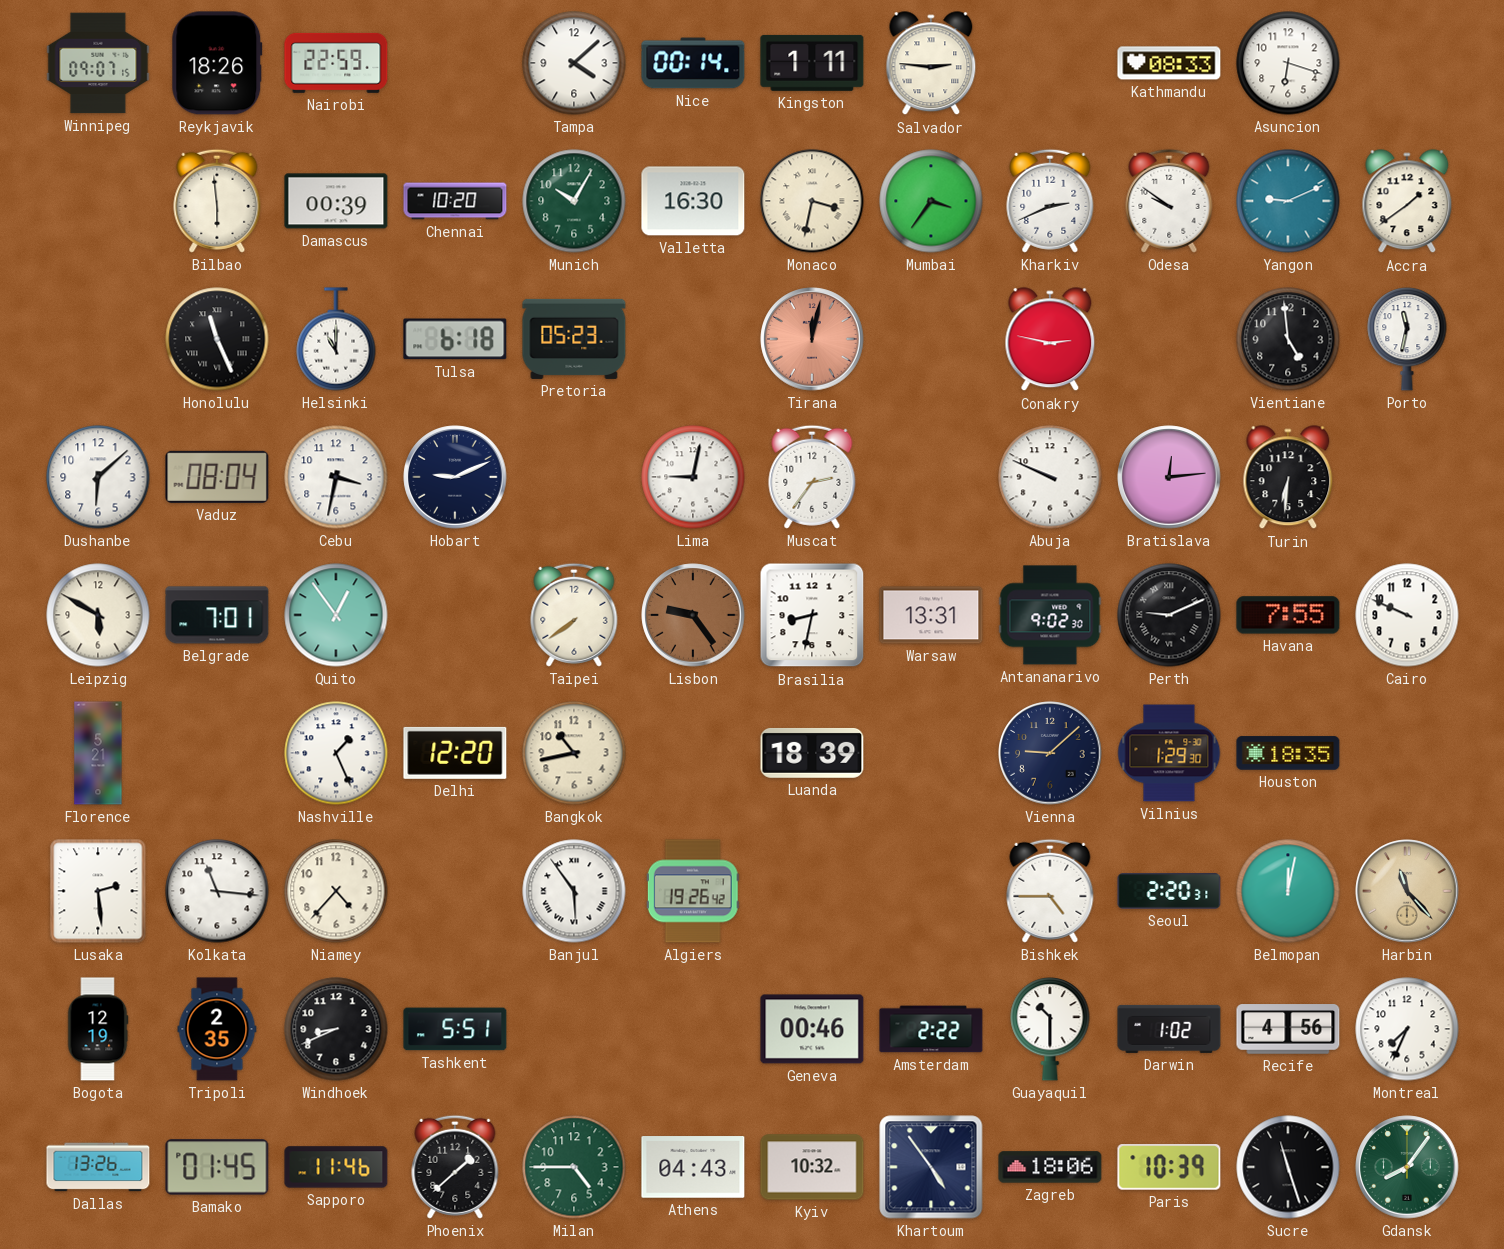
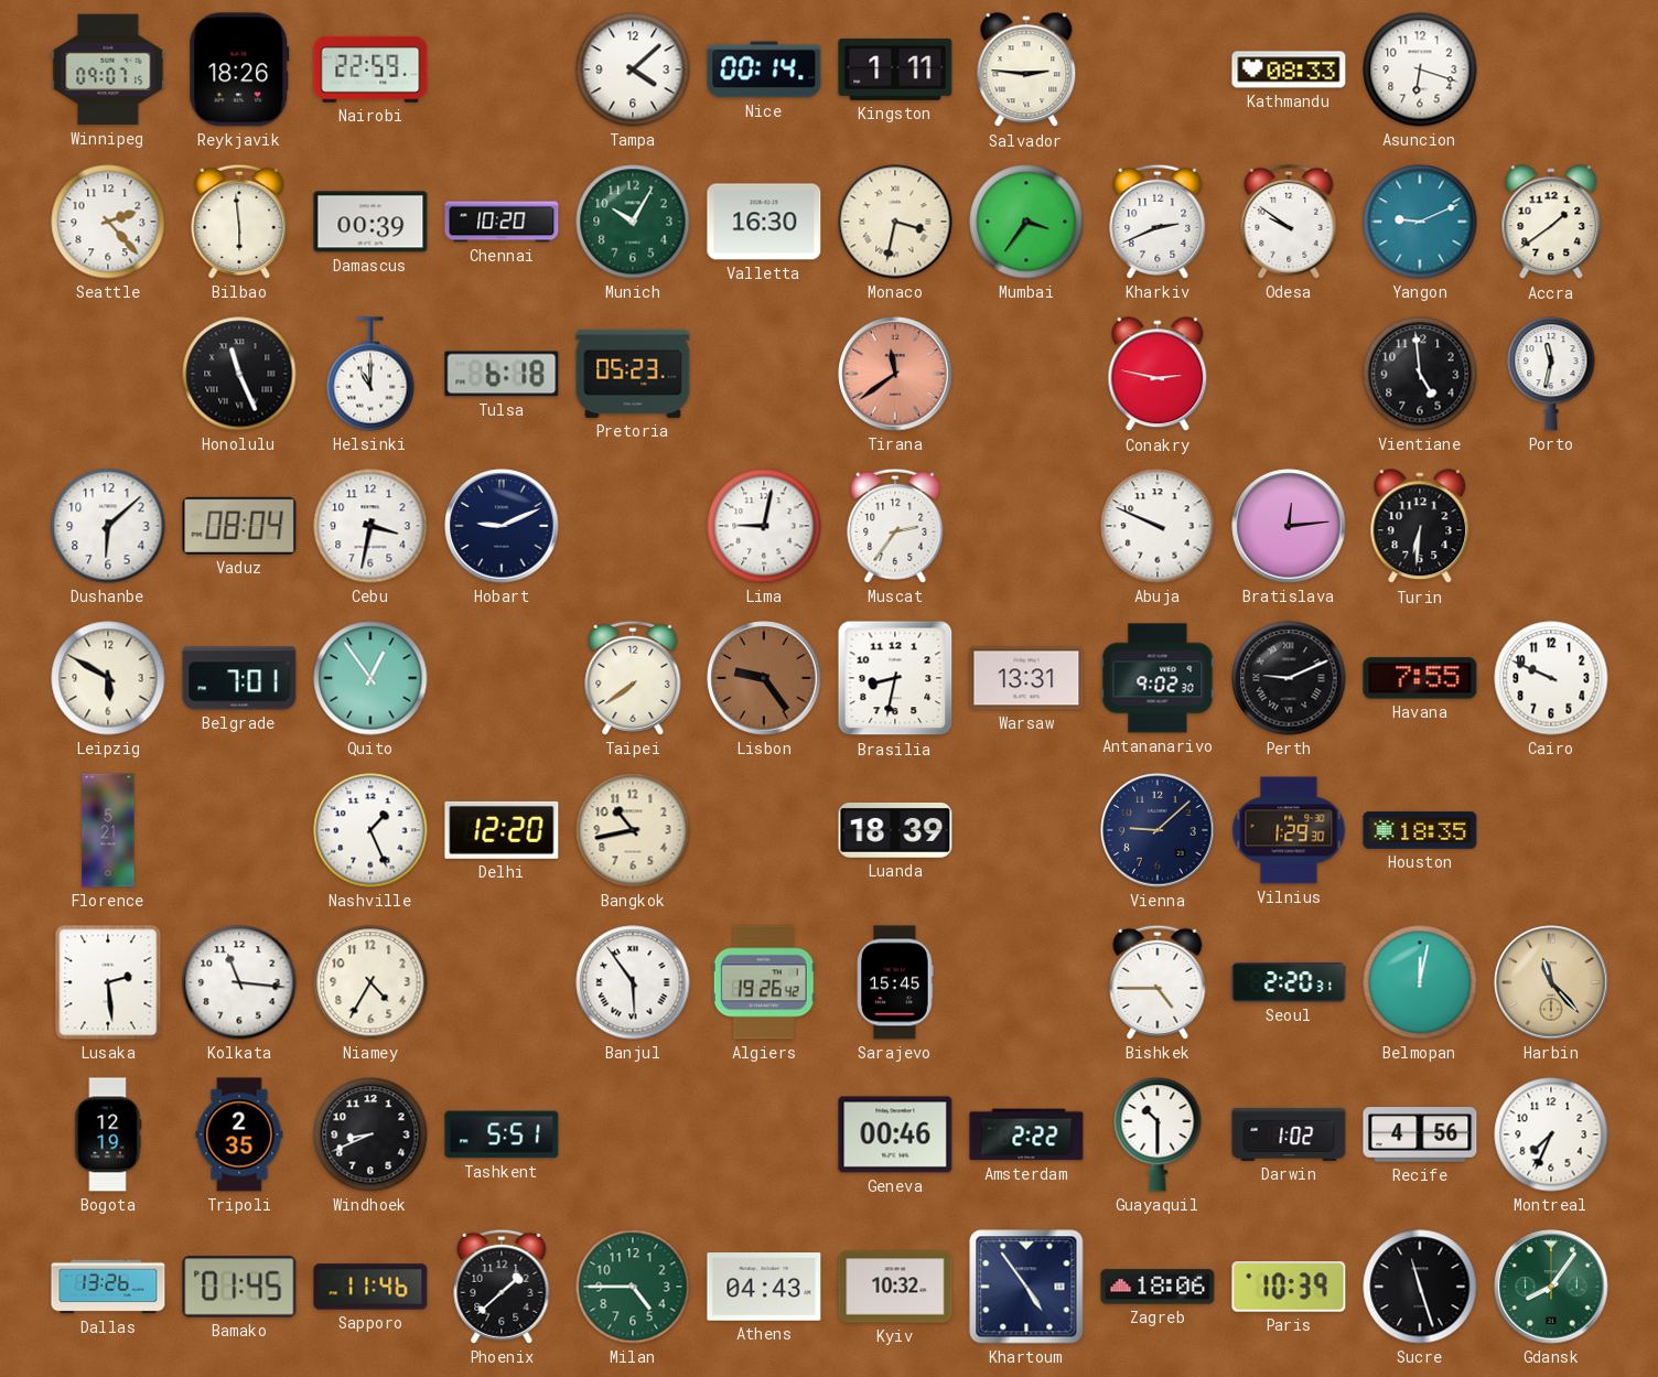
Seattle: none -> 2:23
Tirana: 12:02 -> 11:39
Niamey: 4:37 -> 4:35
Sarajevo: none -> 15:45
